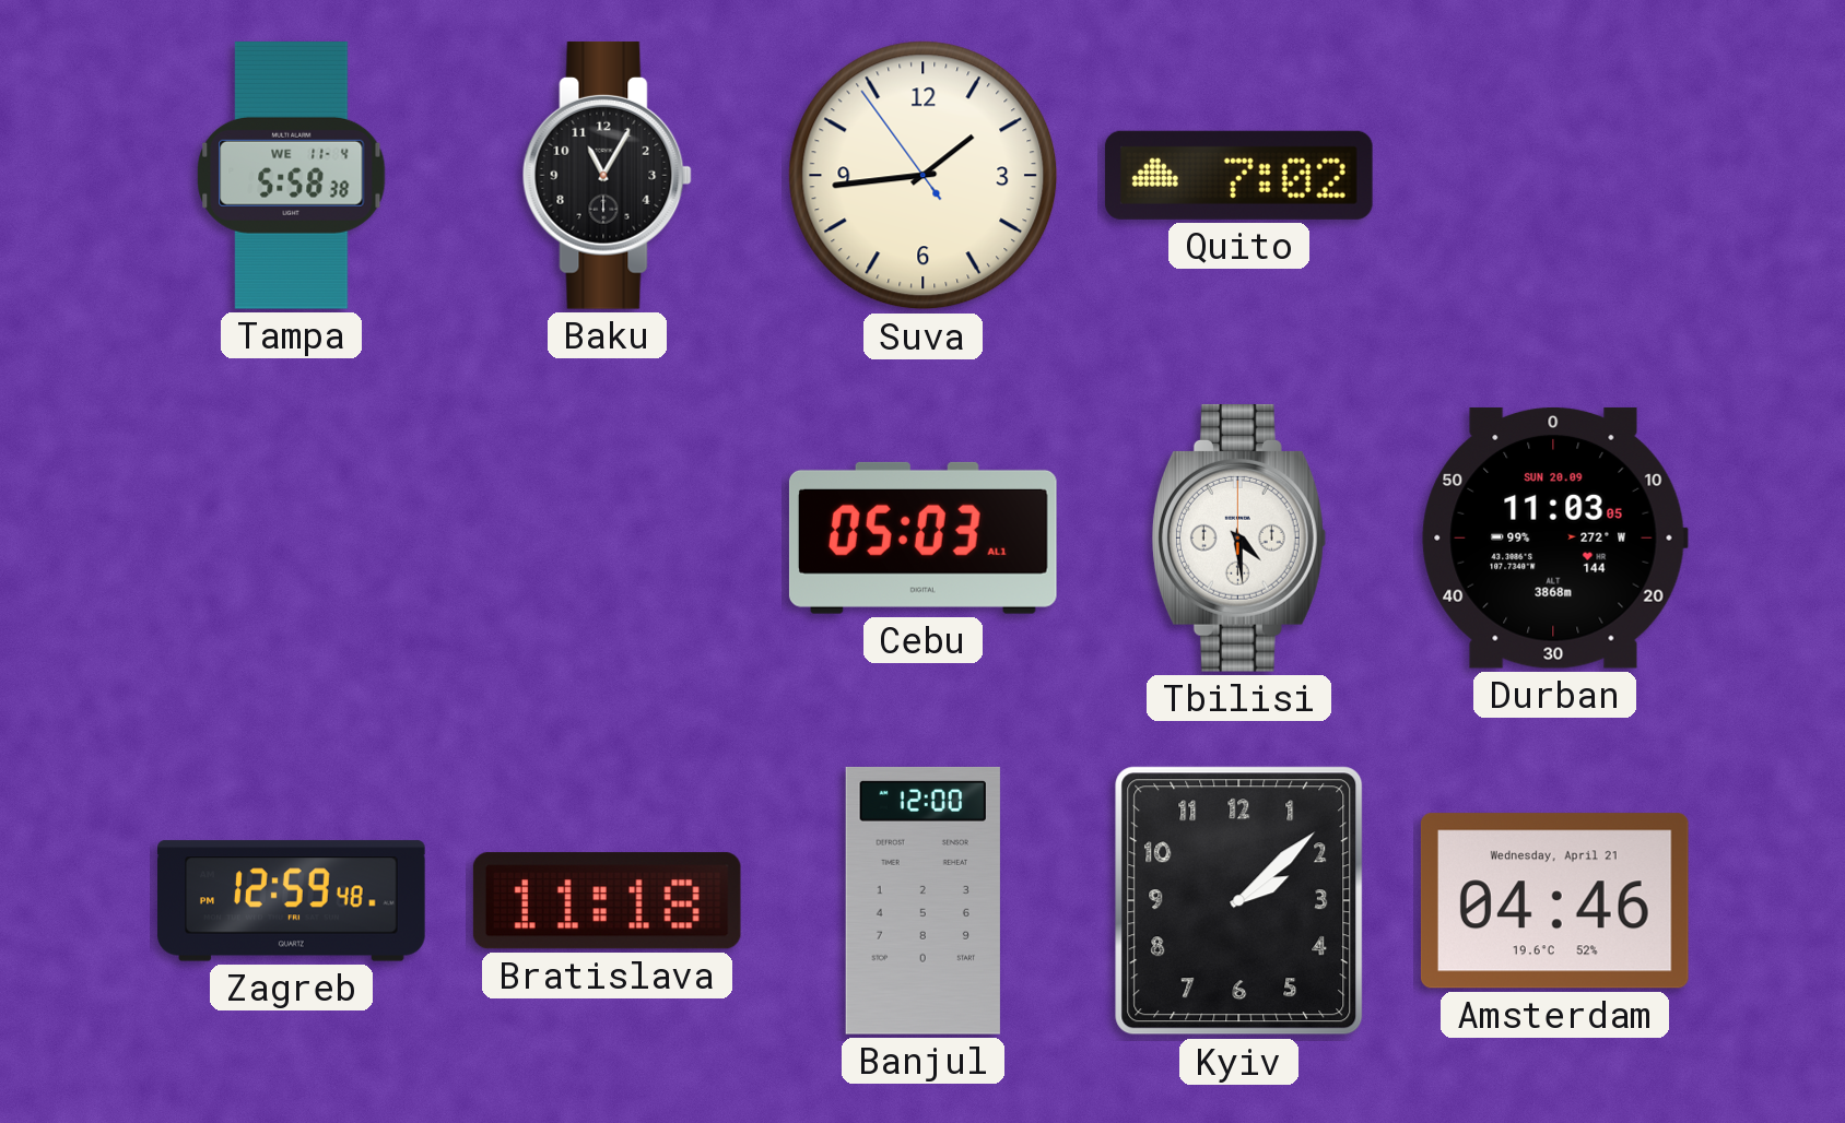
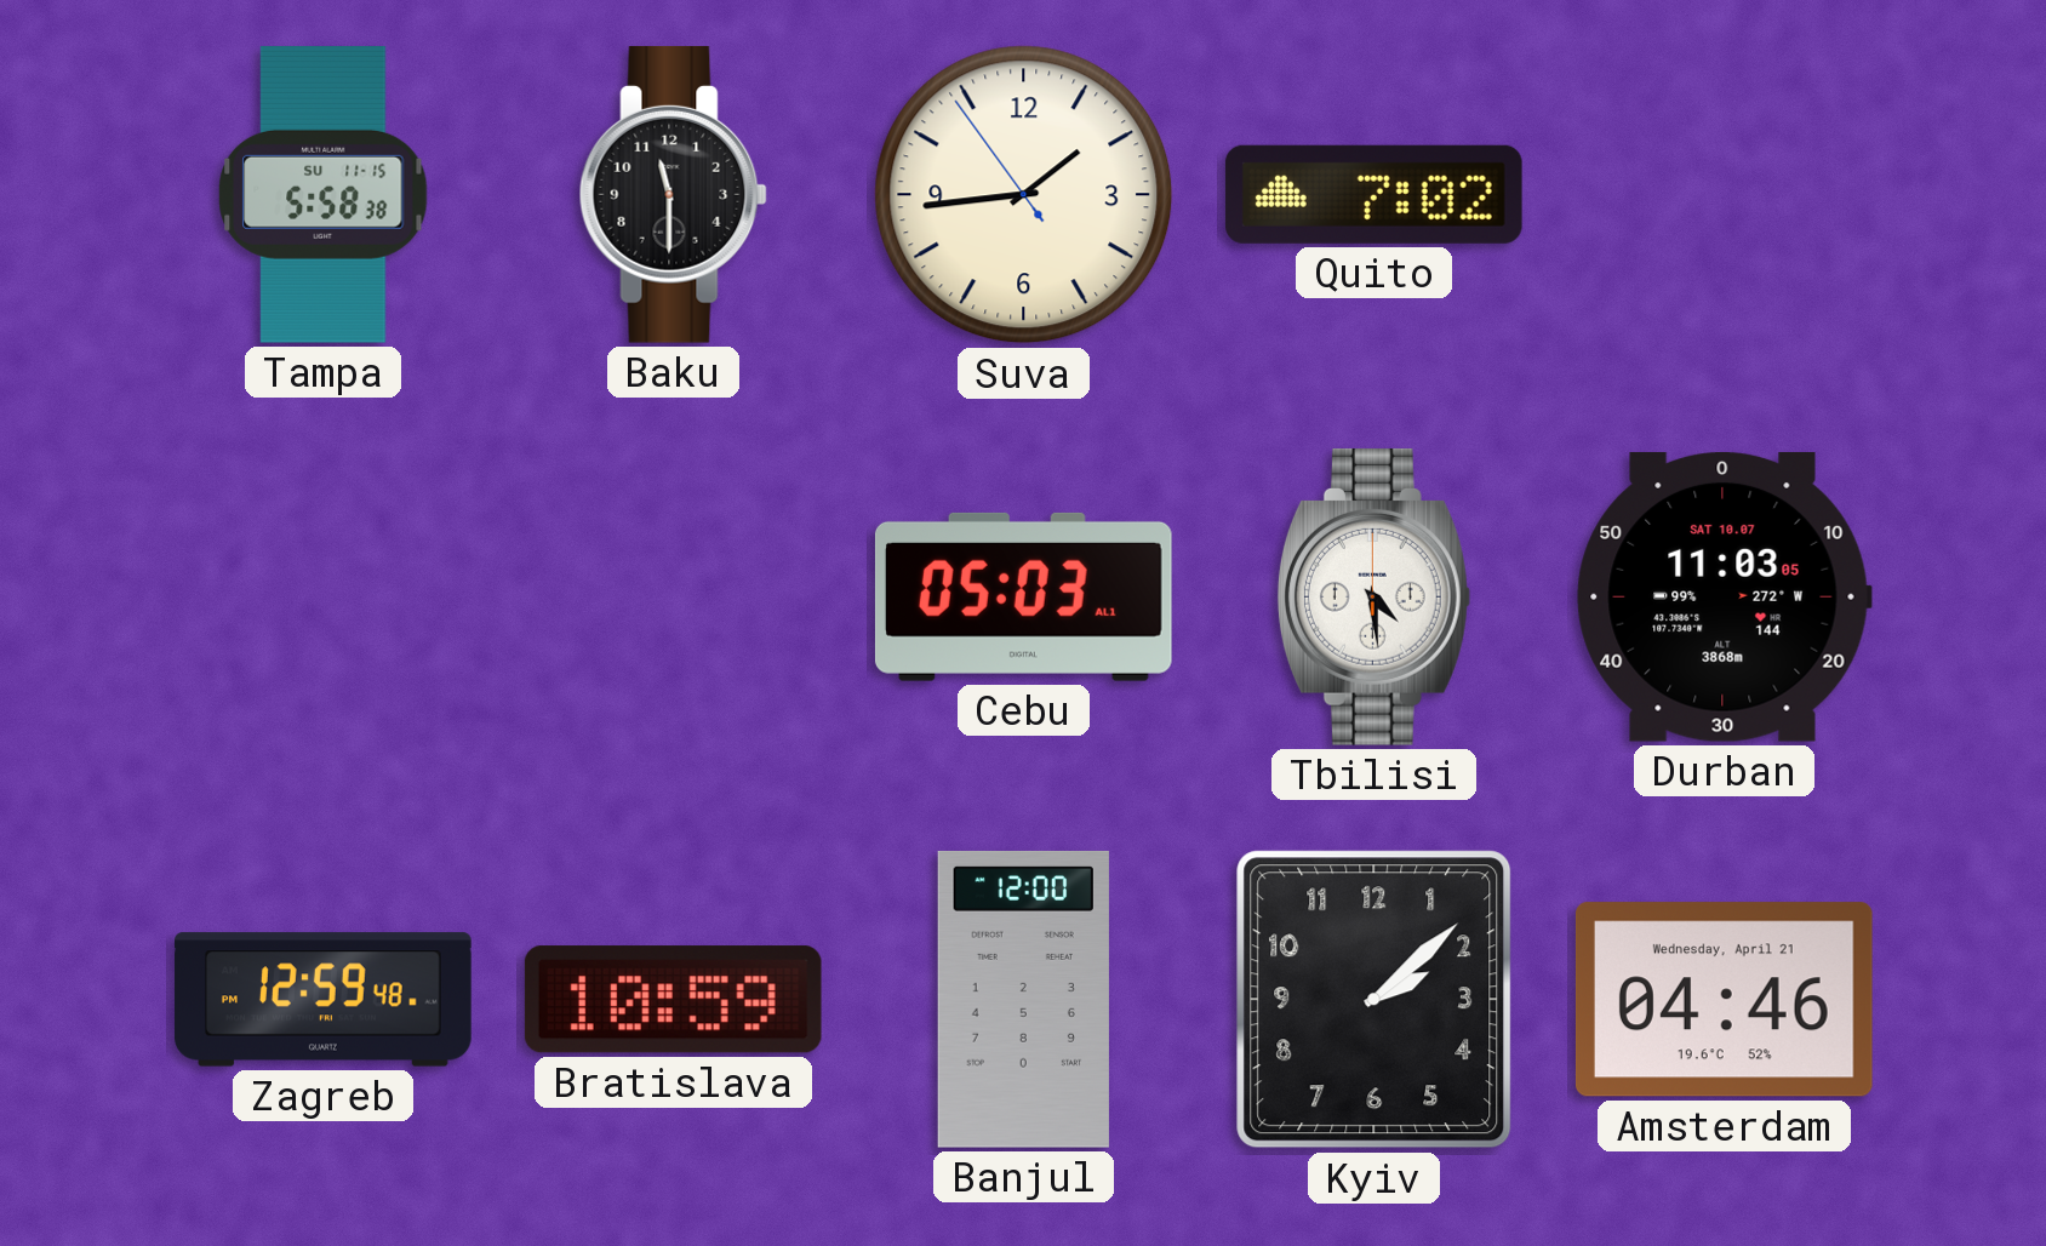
Tampa date: WE 11-4 -> SU 11-15
Baku: 11:05 -> 11:30
Durban date: SUN 20.09 -> SAT 10.07
Bratislava: 11:18 -> 10:59
